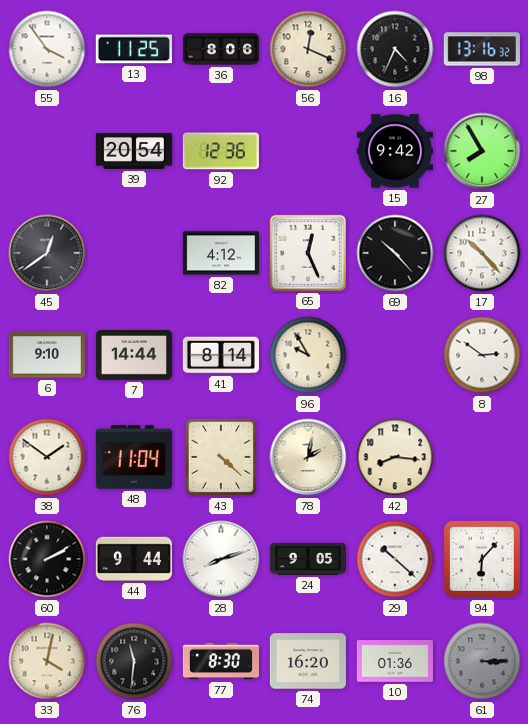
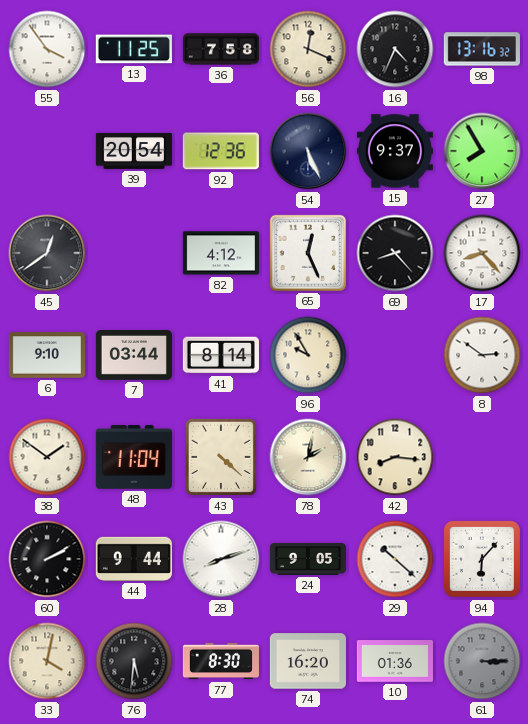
36: 8:06 -> 7:58
54: none -> 5:26
15: 9:42 -> 9:37
69: 10:23 -> 8:23
17: 10:23 -> 8:23
7: 14:44 -> 03:44
76: 11:31 -> 5:31
